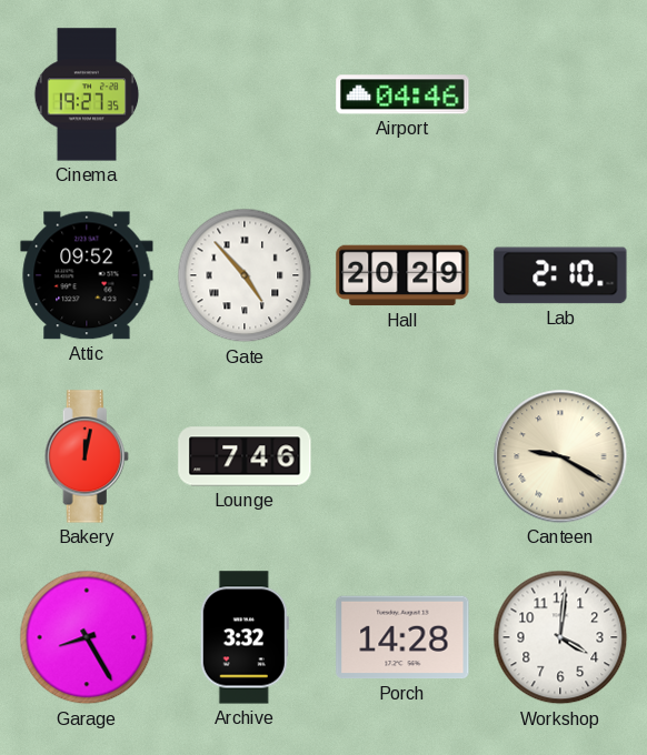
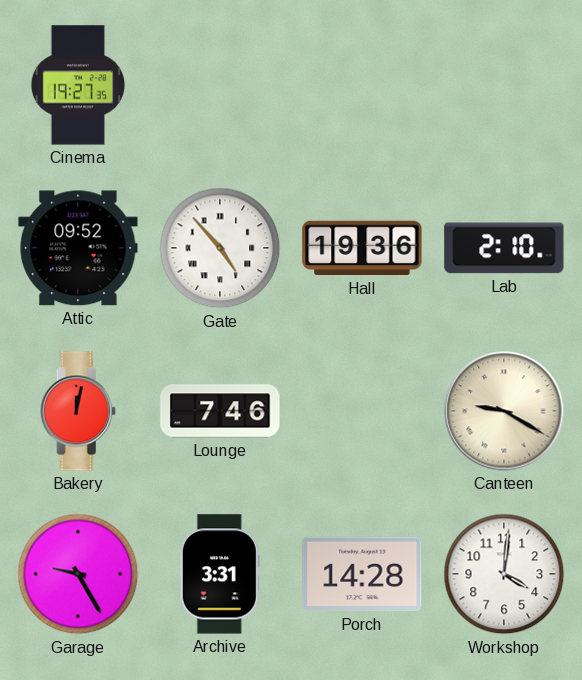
Airport: 04:46 -> none
Hall: 20:29 -> 19:36
Garage: 8:25 -> 9:25
Archive: 3:32 -> 3:31
